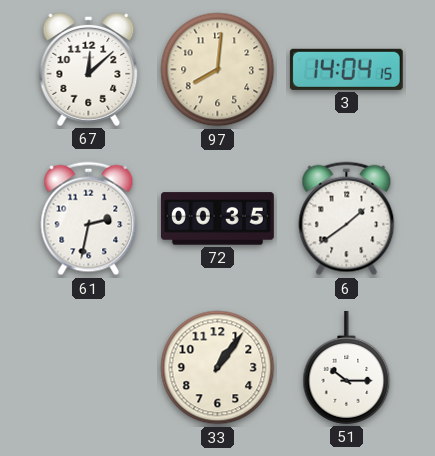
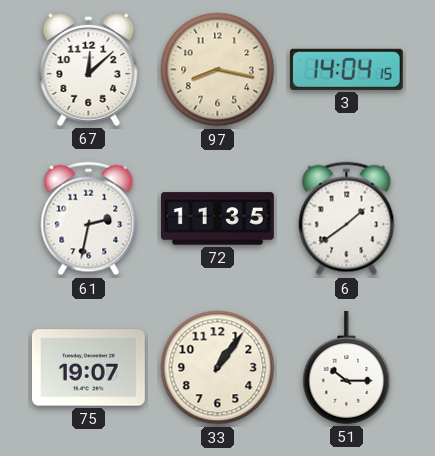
97: 8:01 -> 8:17
72: 00:35 -> 11:35
75: none -> 19:07
